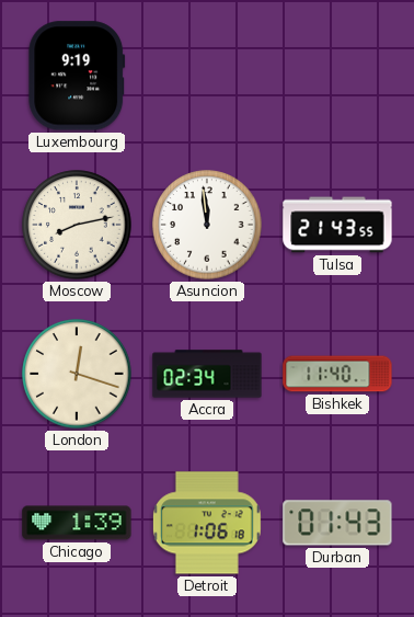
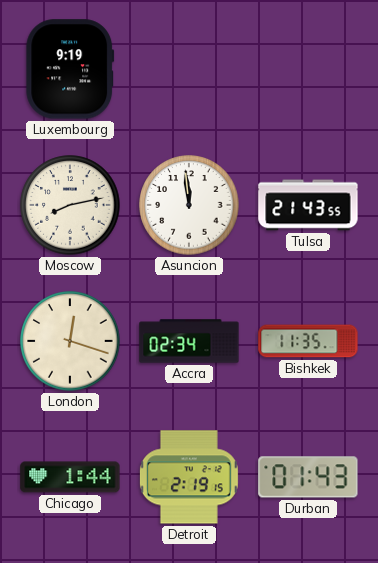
Bishkek: 11:40 -> 11:35
Chicago: 1:39 -> 1:44
Detroit: 1:06 -> 2:19
